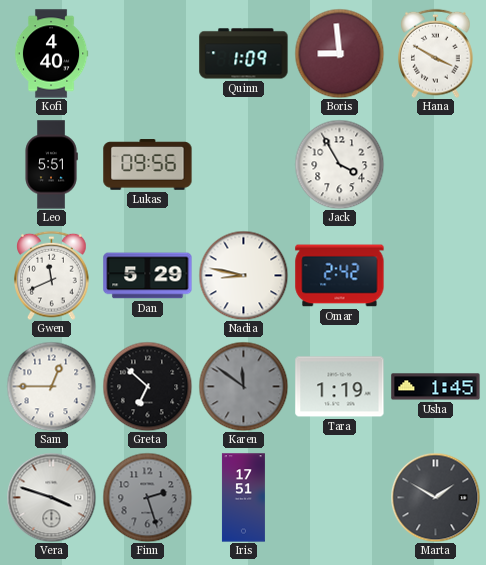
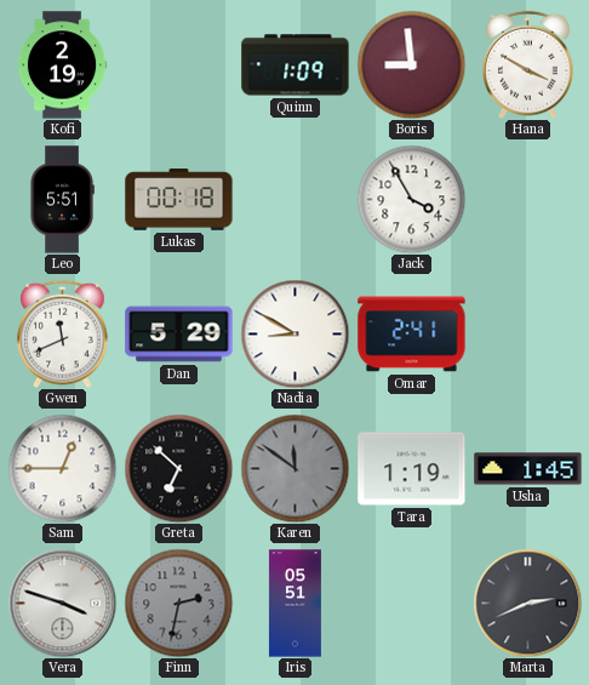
Kofi: 4:40 -> 2:19
Lukas: 09:56 -> 00:18
Nadia: 8:47 -> 8:50
Omar: 2:42 -> 2:41
Finn: 2:27 -> 2:32
Iris: 17:51 -> 05:51
Marta: 1:50 -> 2:41
